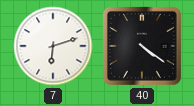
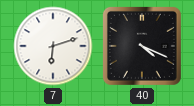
40: 4:21 -> 4:19
